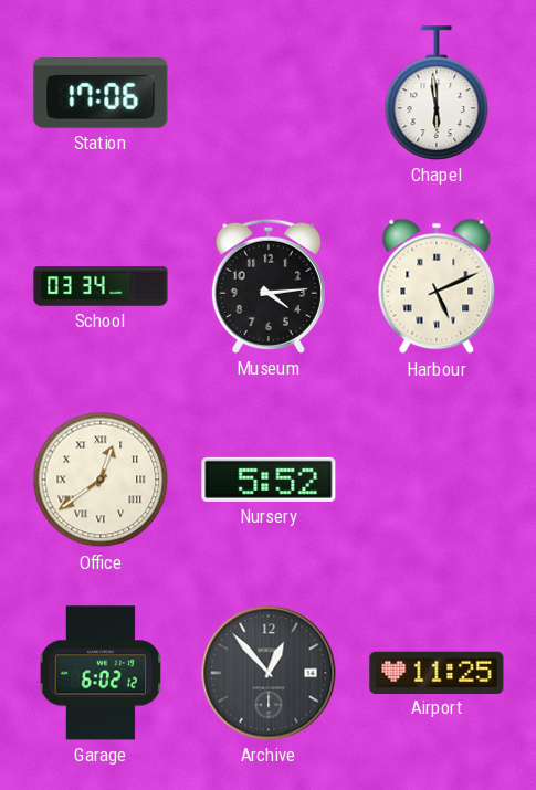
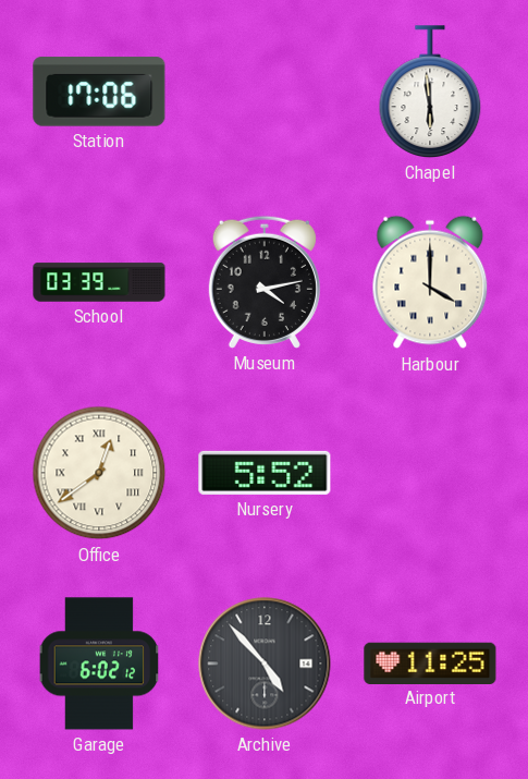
School: 03:34 -> 03:39
Museum: 4:14 -> 4:13
Harbour: 5:11 -> 4:00
Archive: 12:53 -> 4:53
